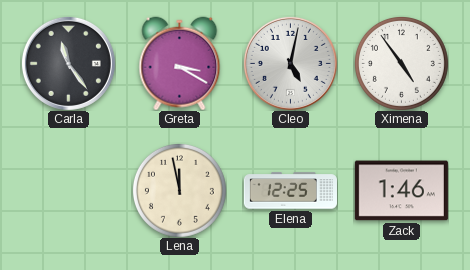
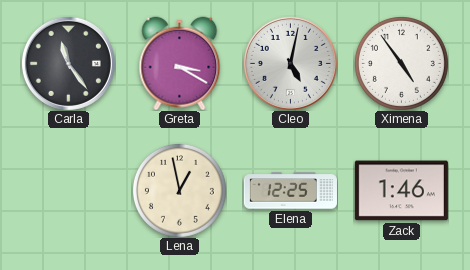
Lena: 11:58 -> 12:58
